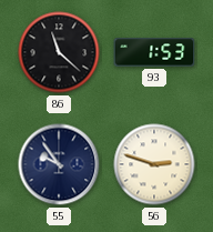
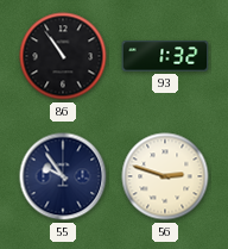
86: 11:22 -> 10:54
93: 1:53 -> 1:32
